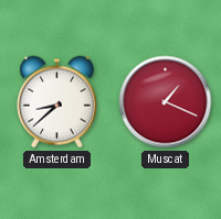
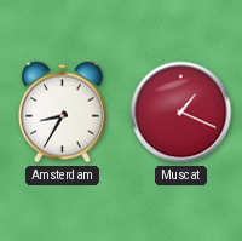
Amsterdam: 8:38 -> 8:35
